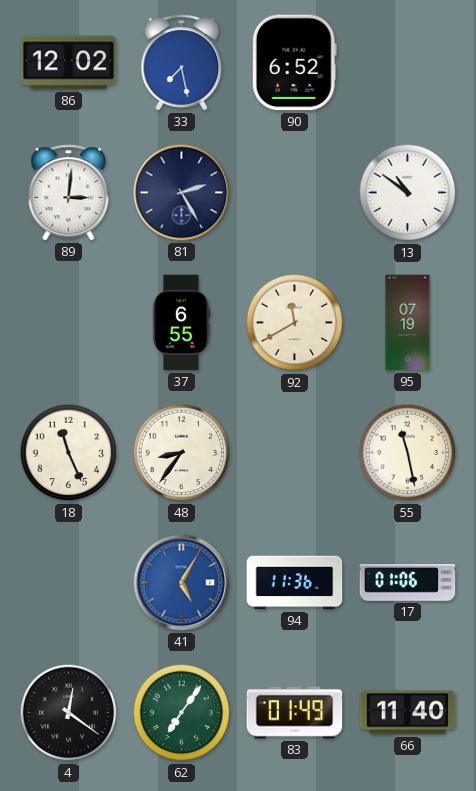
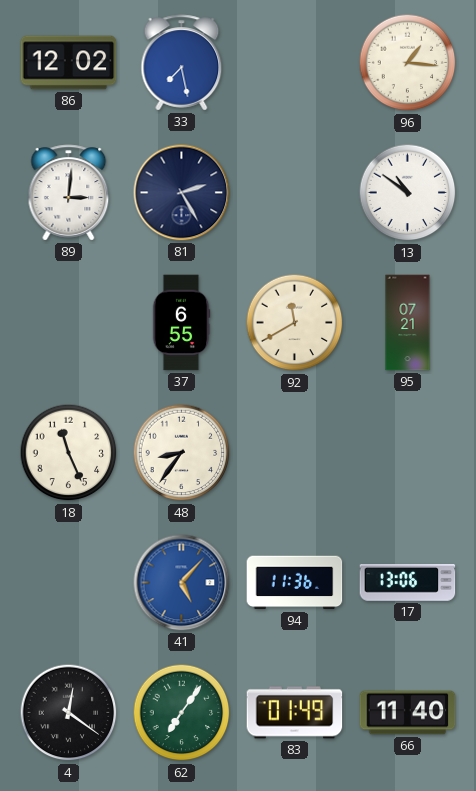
90: 6:52 -> none
96: none -> 1:16
95: 07:19 -> 07:21
55: 11:28 -> none
41: 5:05 -> 5:07
17: 01:06 -> 13:06
